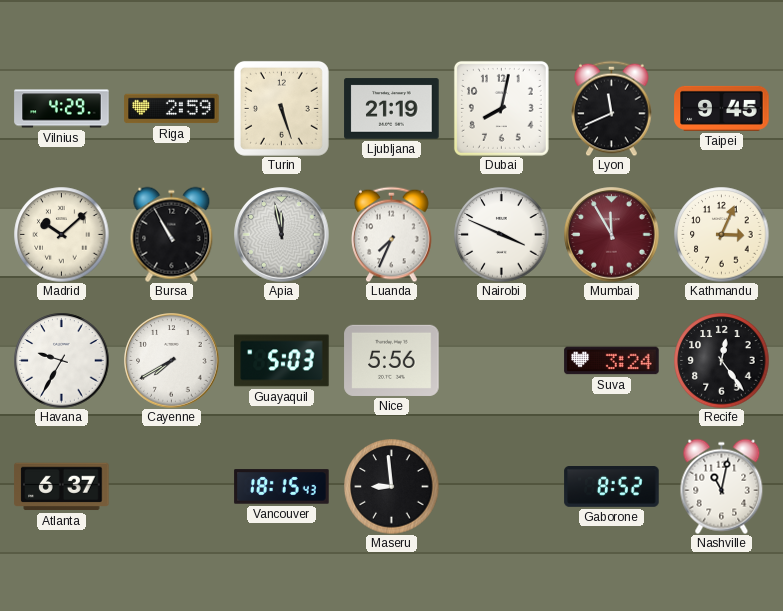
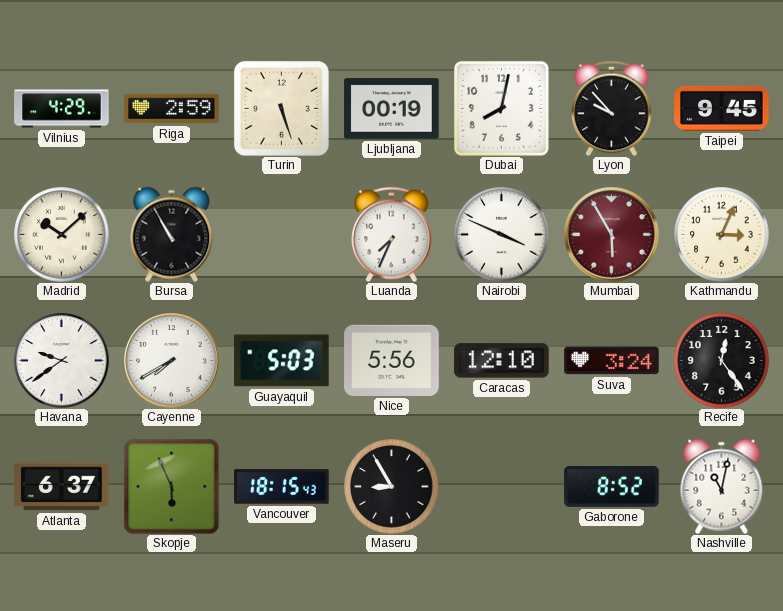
Ljubljana: 21:19 -> 00:19
Lyon: 11:41 -> 9:53
Apia: 11:58 -> none
Mumbai: 11:55 -> 5:55
Havana: 9:35 -> 9:39
Caracas: none -> 12:10
Skopje: none -> 5:56
Maseru: 8:59 -> 8:55
